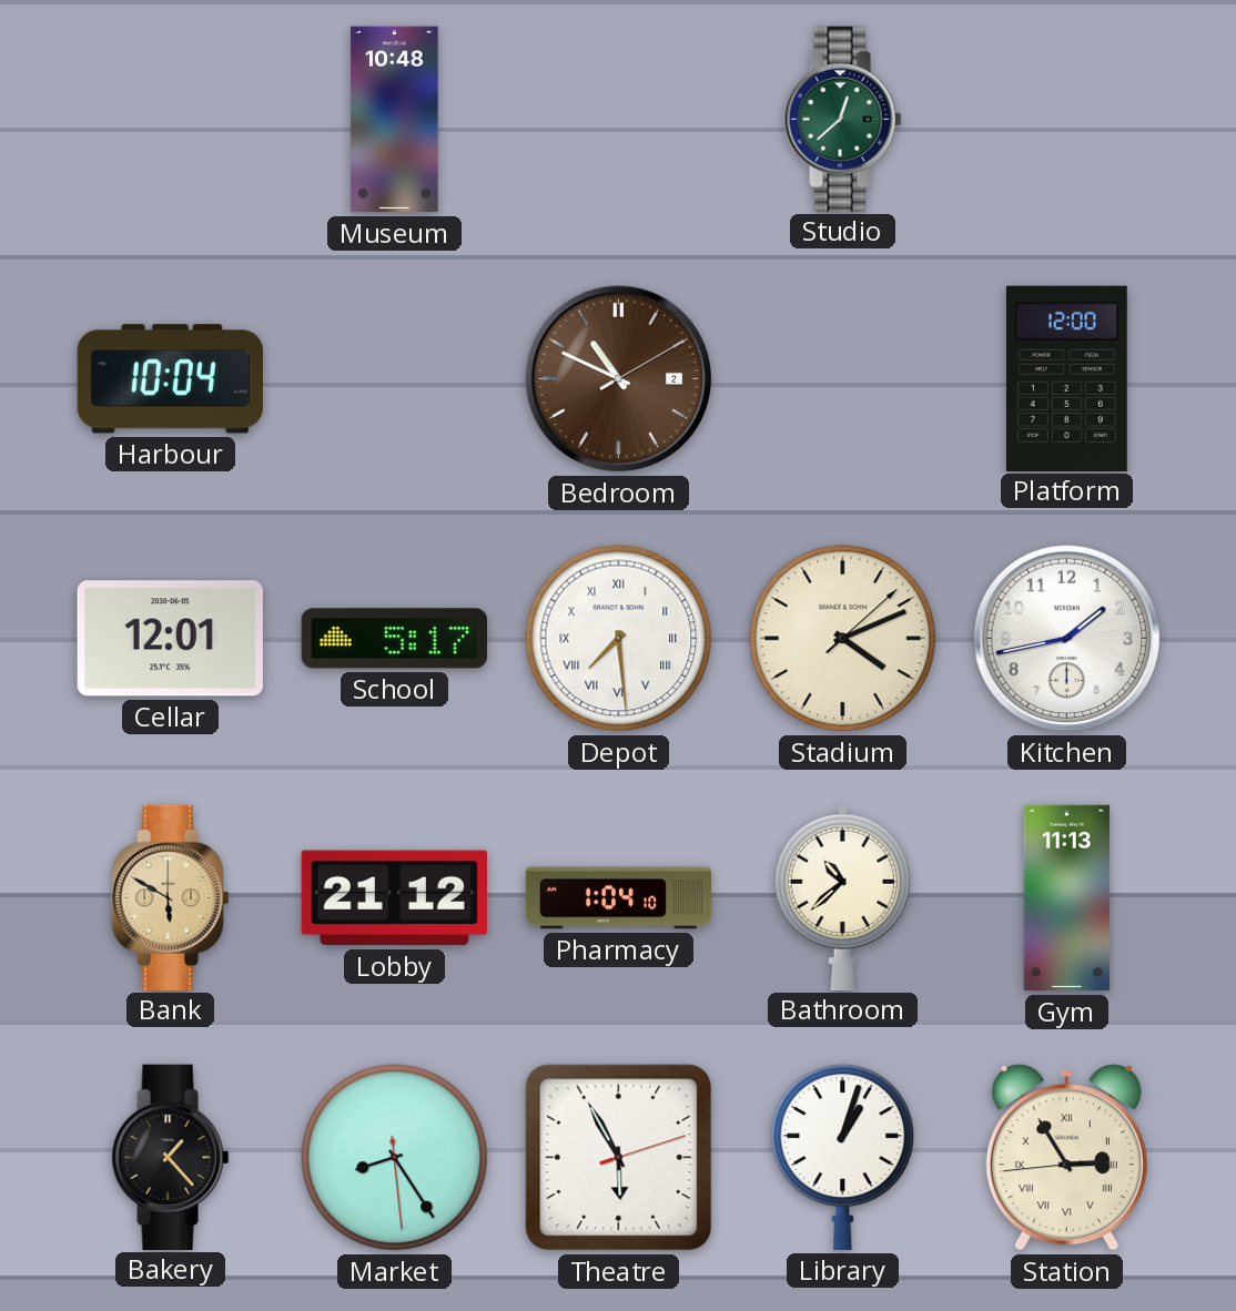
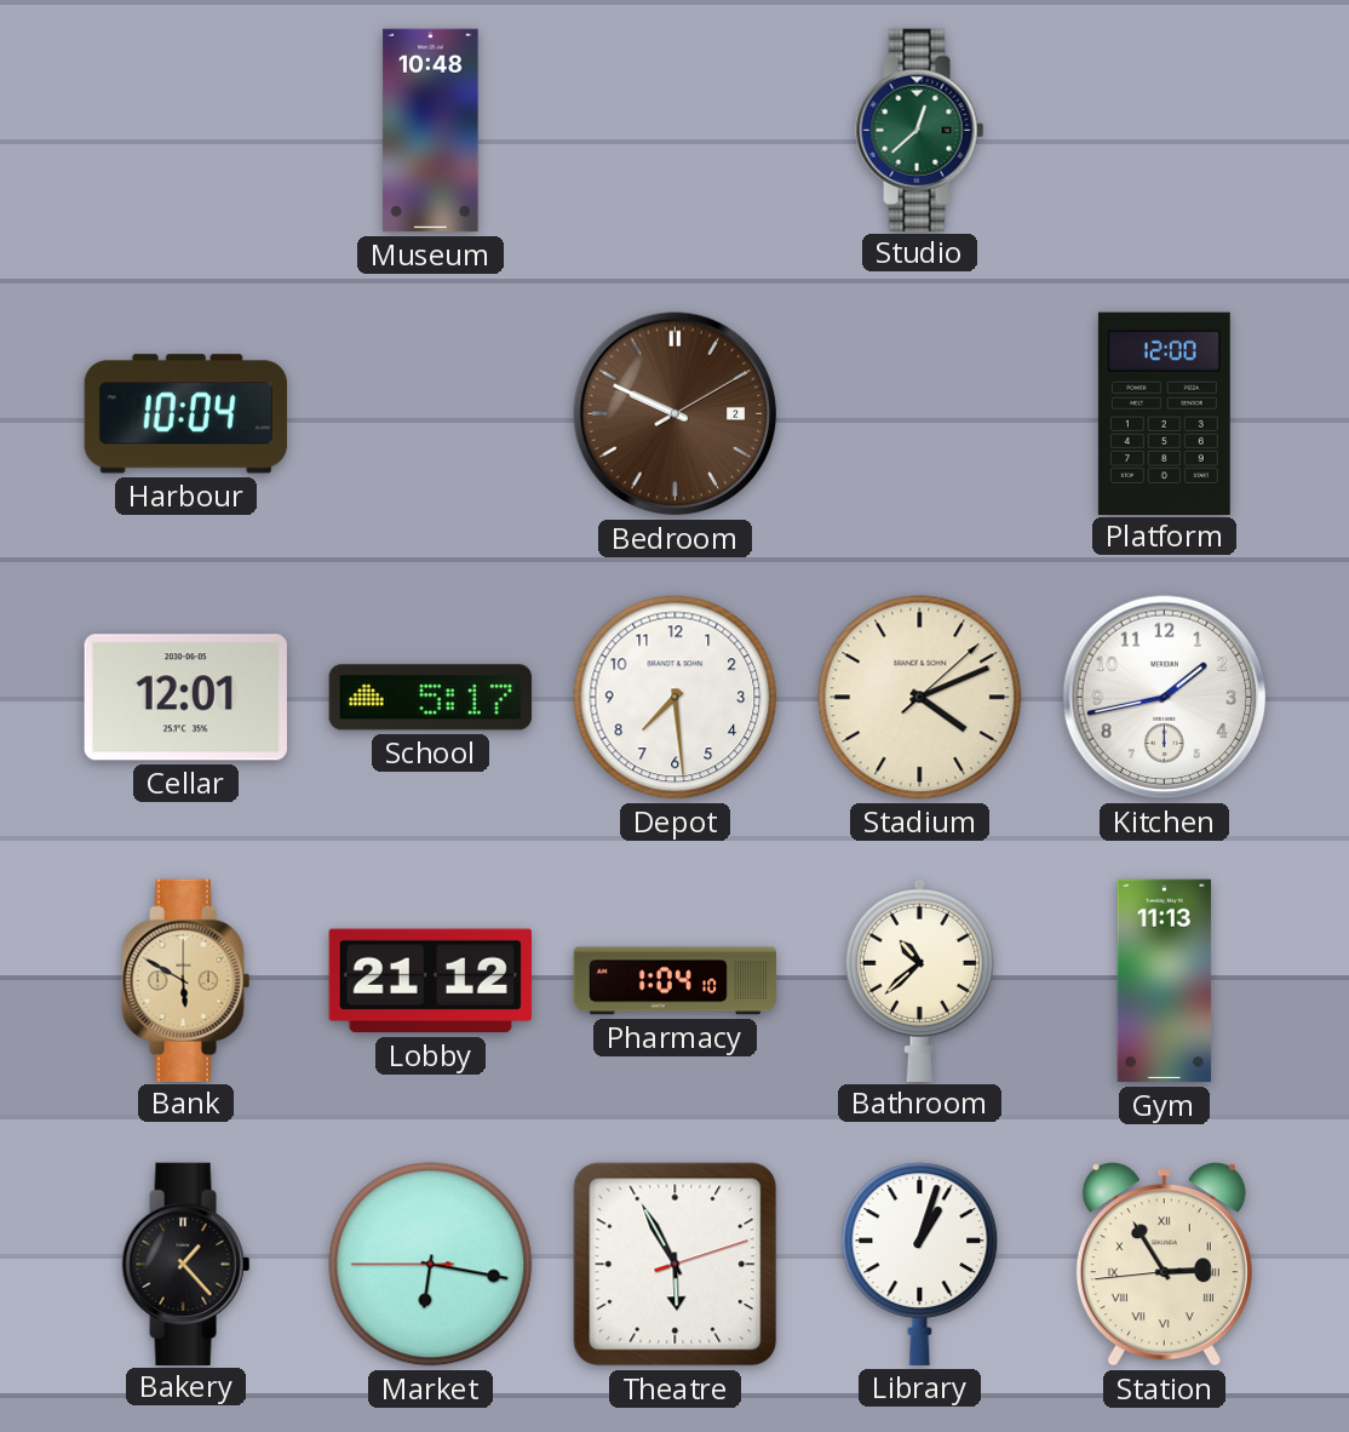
Bedroom: 10:49 -> 9:49
Depot numerals: Roman -> Arabic
Market: 8:24 -> 6:16
